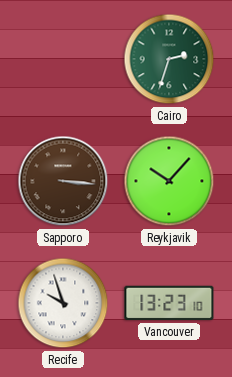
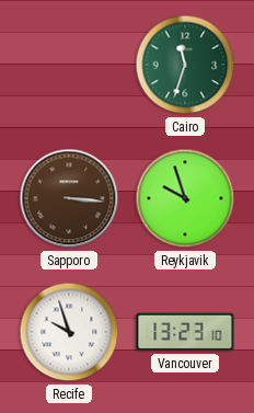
Cairo: 2:33 -> 11:33
Reykjavik: 10:07 -> 9:57
